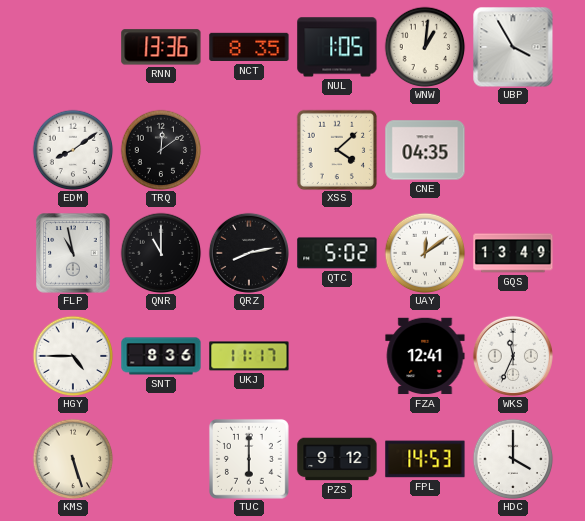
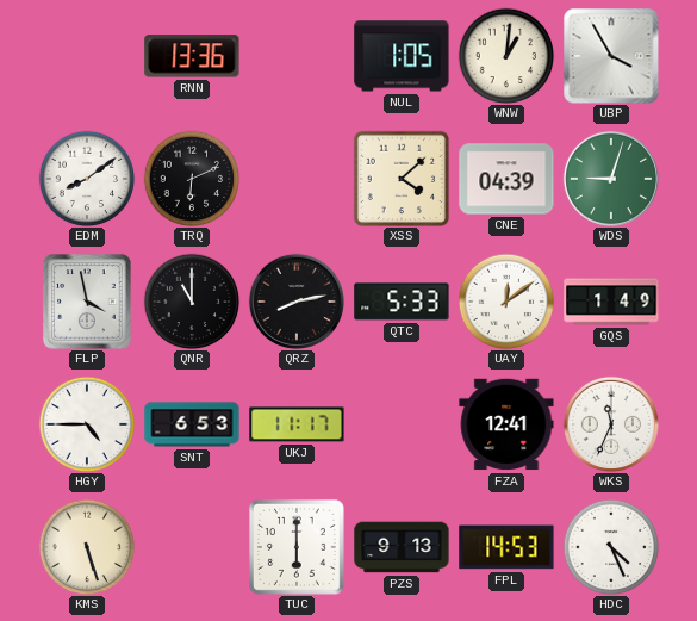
NCT: 8:35 -> none
TRQ: 12:09 -> 6:11
CNE: 04:35 -> 04:39
WDS: none -> 9:03
FLP: 10:58 -> 3:58
QTC: 5:02 -> 5:33
GQS: 13:49 -> 1:49
SNT: 8:36 -> 6:53
PZS: 9:12 -> 9:13
HDC: 4:00 -> 4:26
